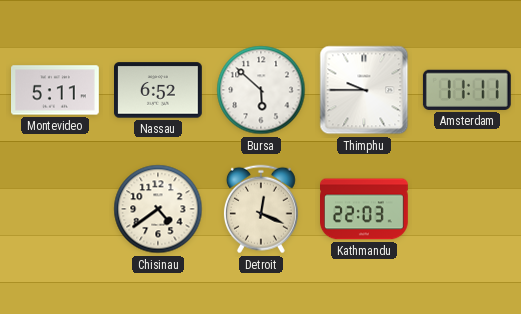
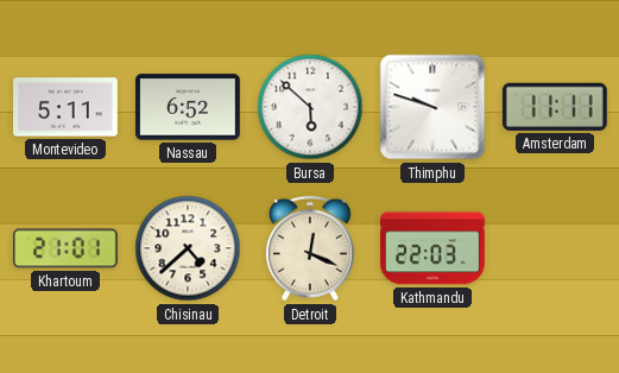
Thimphu: 9:45 -> 9:48
Khartoum: none -> 21:01
Chisinau: 4:39 -> 4:38
